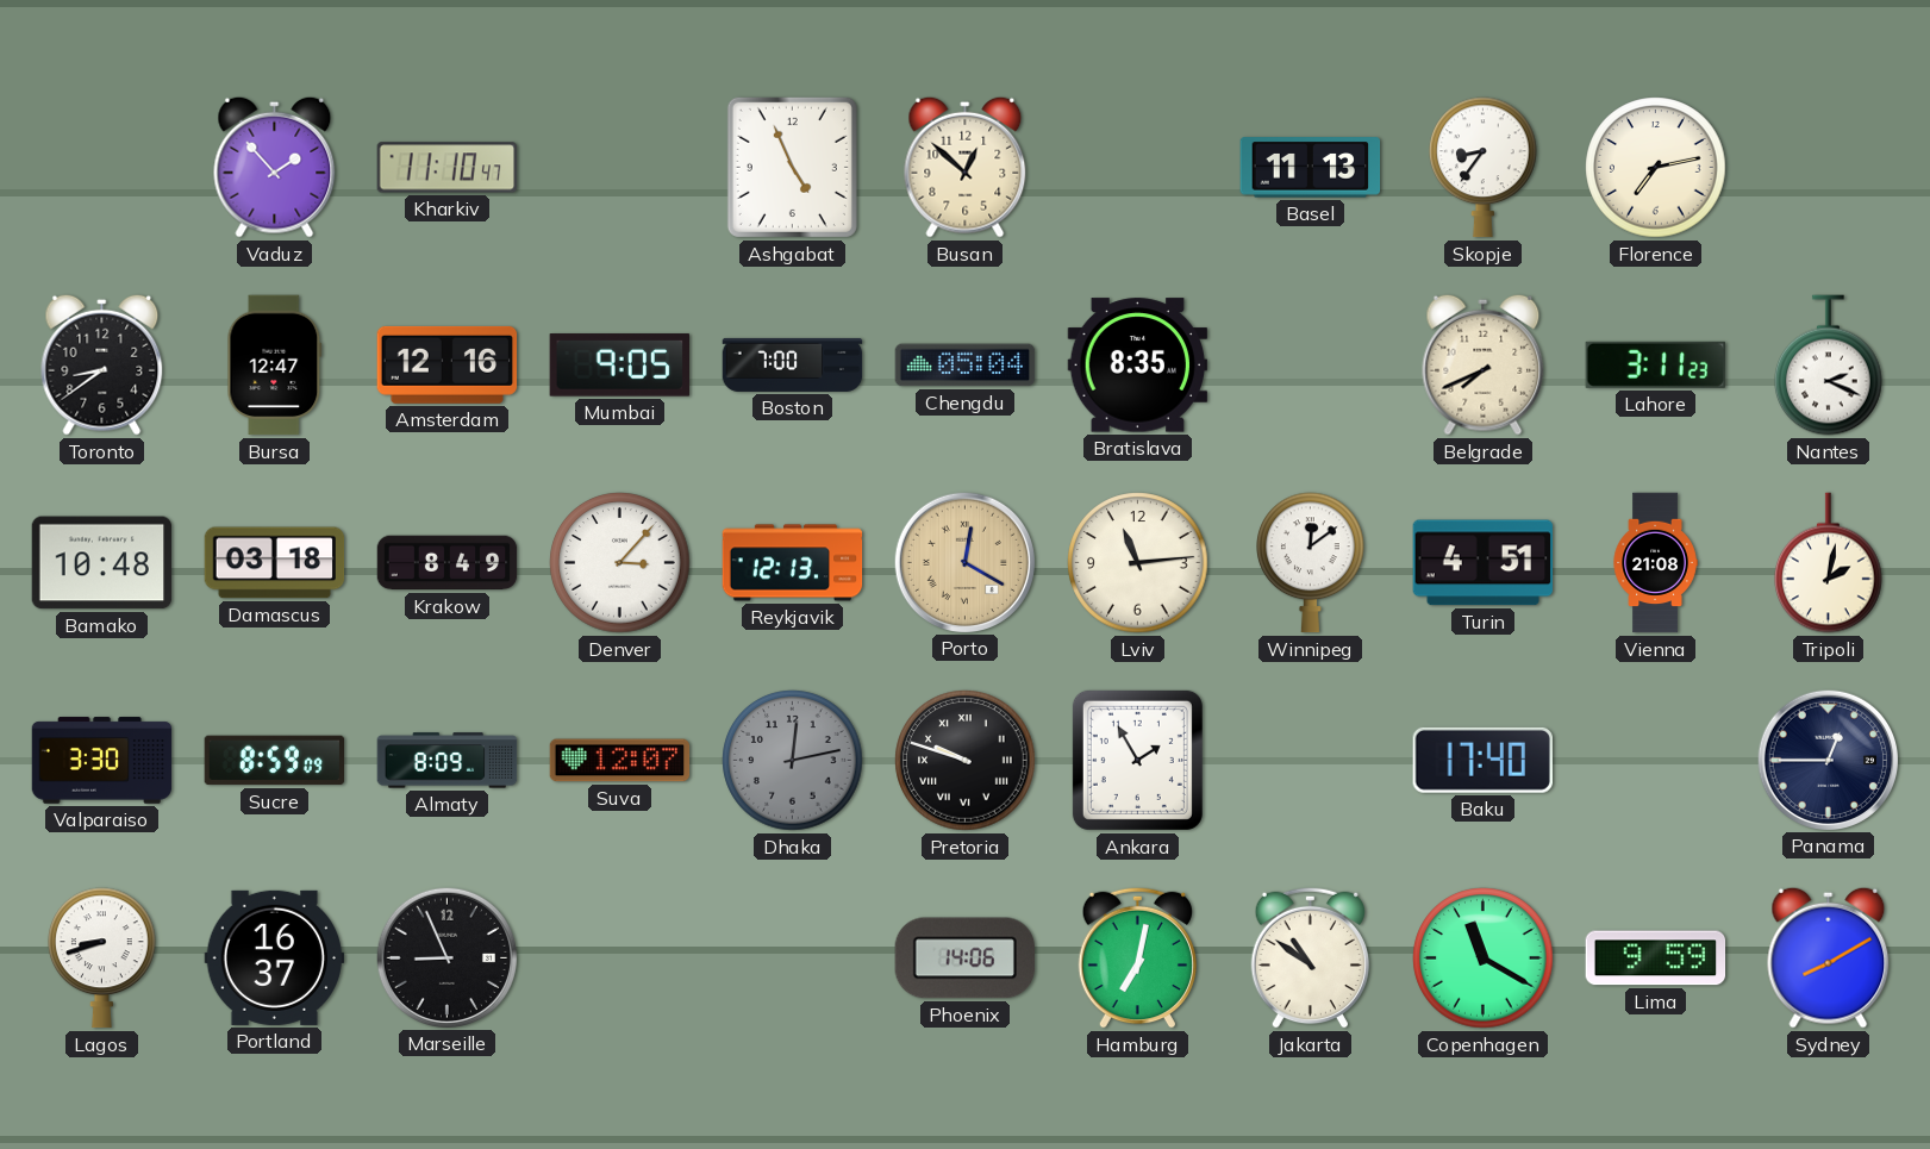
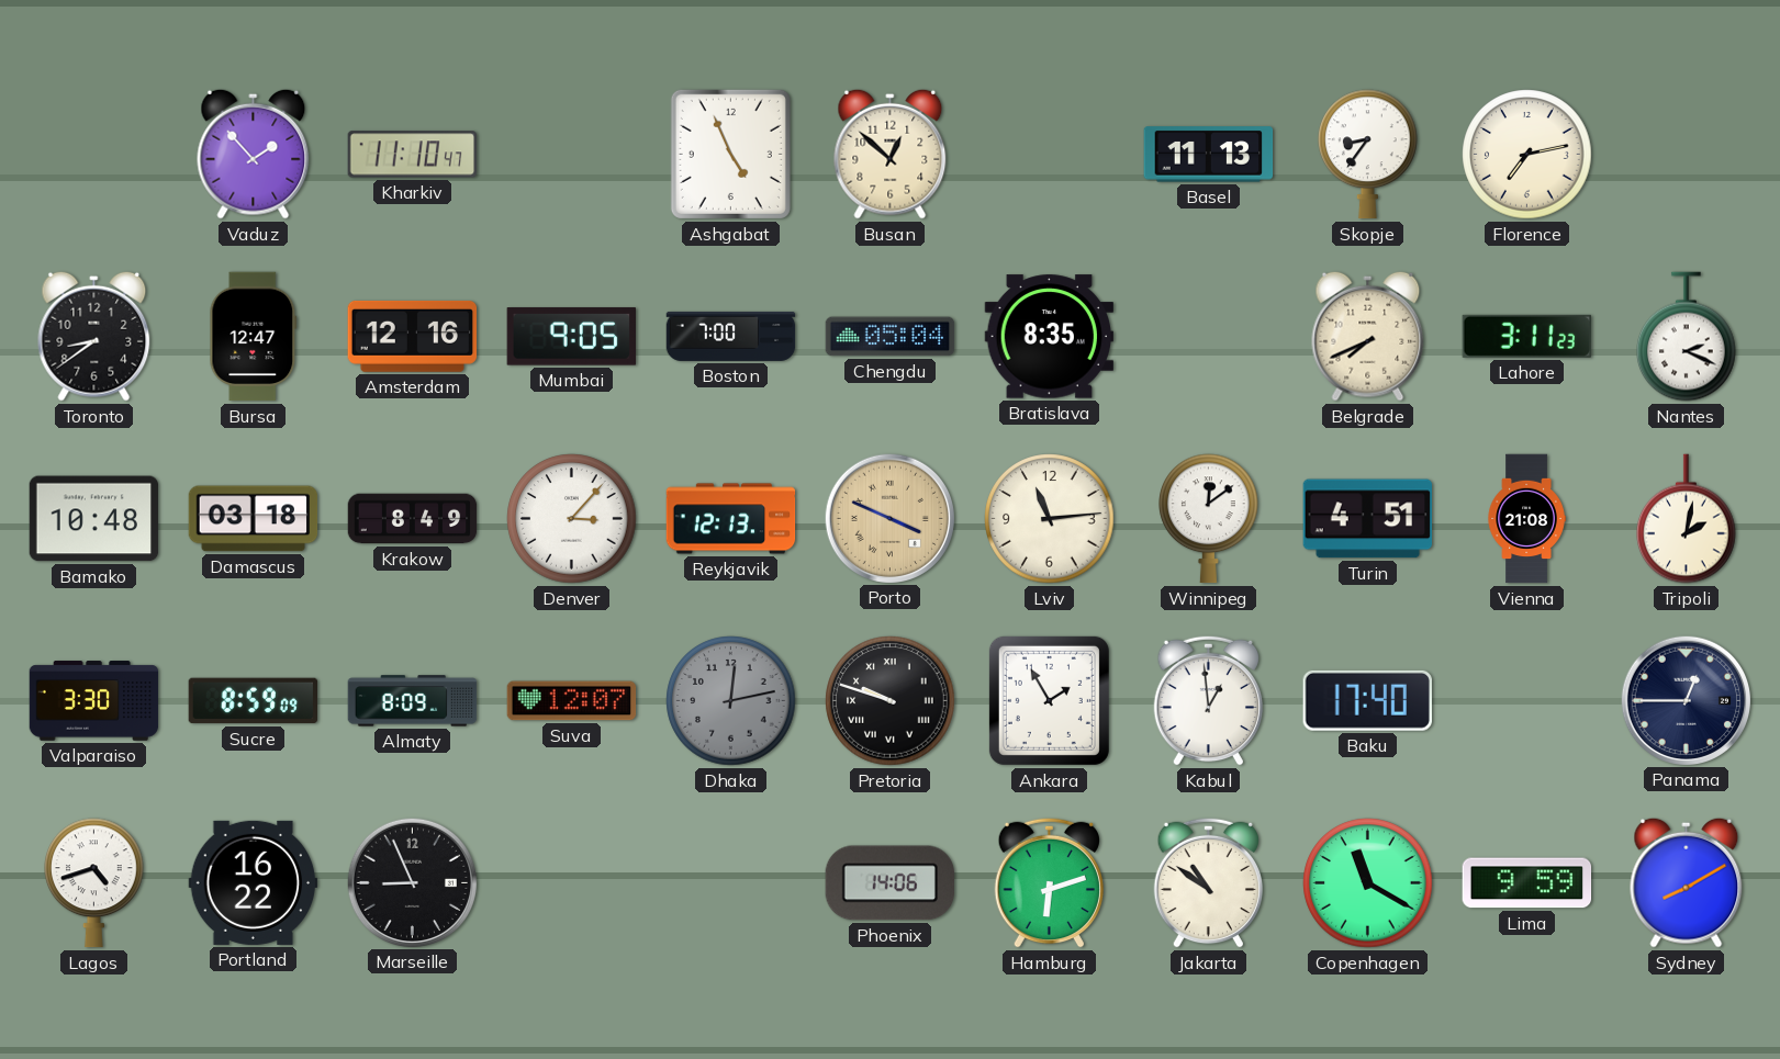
Porto: 12:20 -> 3:49
Kabul: none -> 12:59
Lagos: 8:42 -> 4:42
Portland: 16:37 -> 16:22
Hamburg: 7:02 -> 6:12
